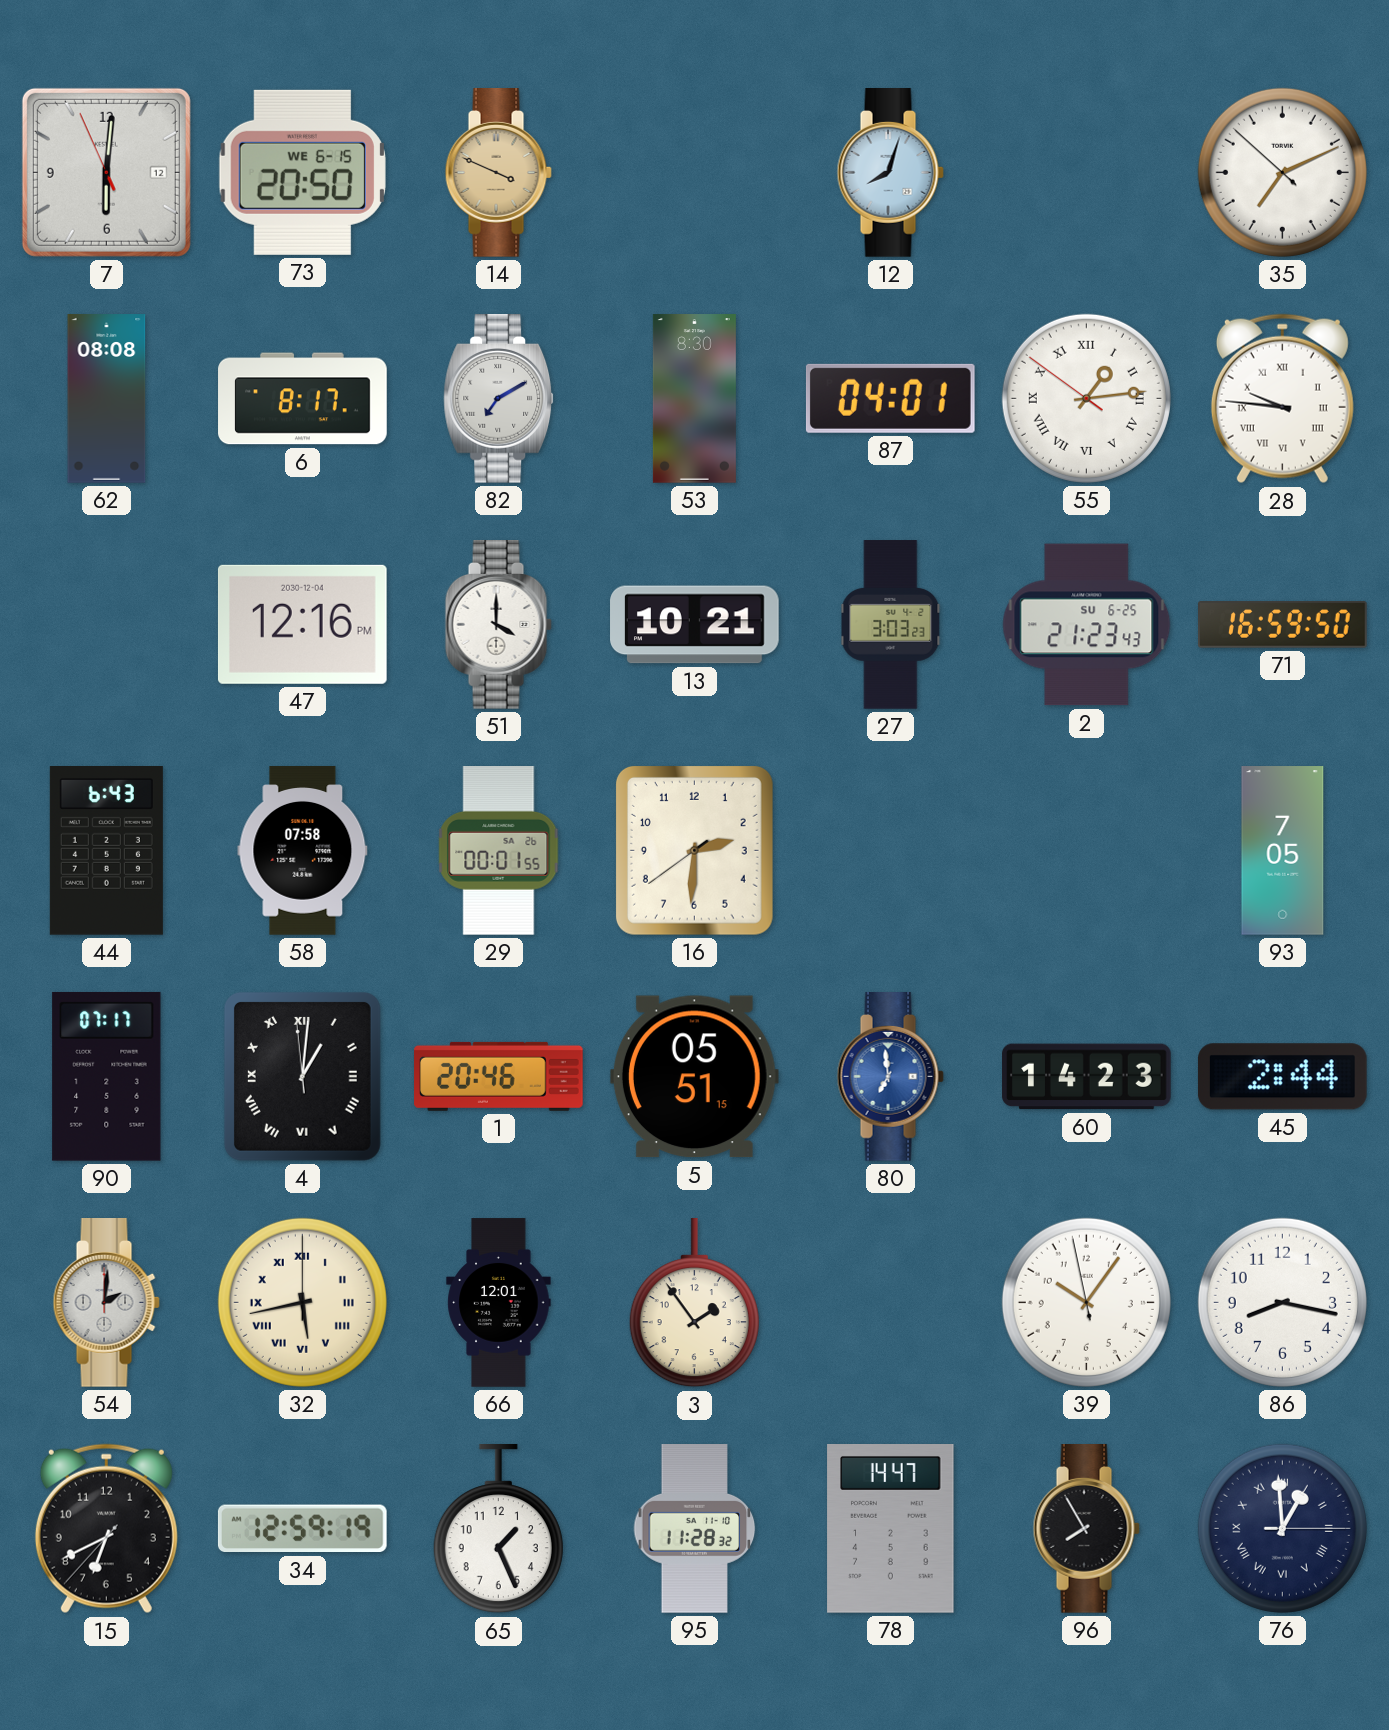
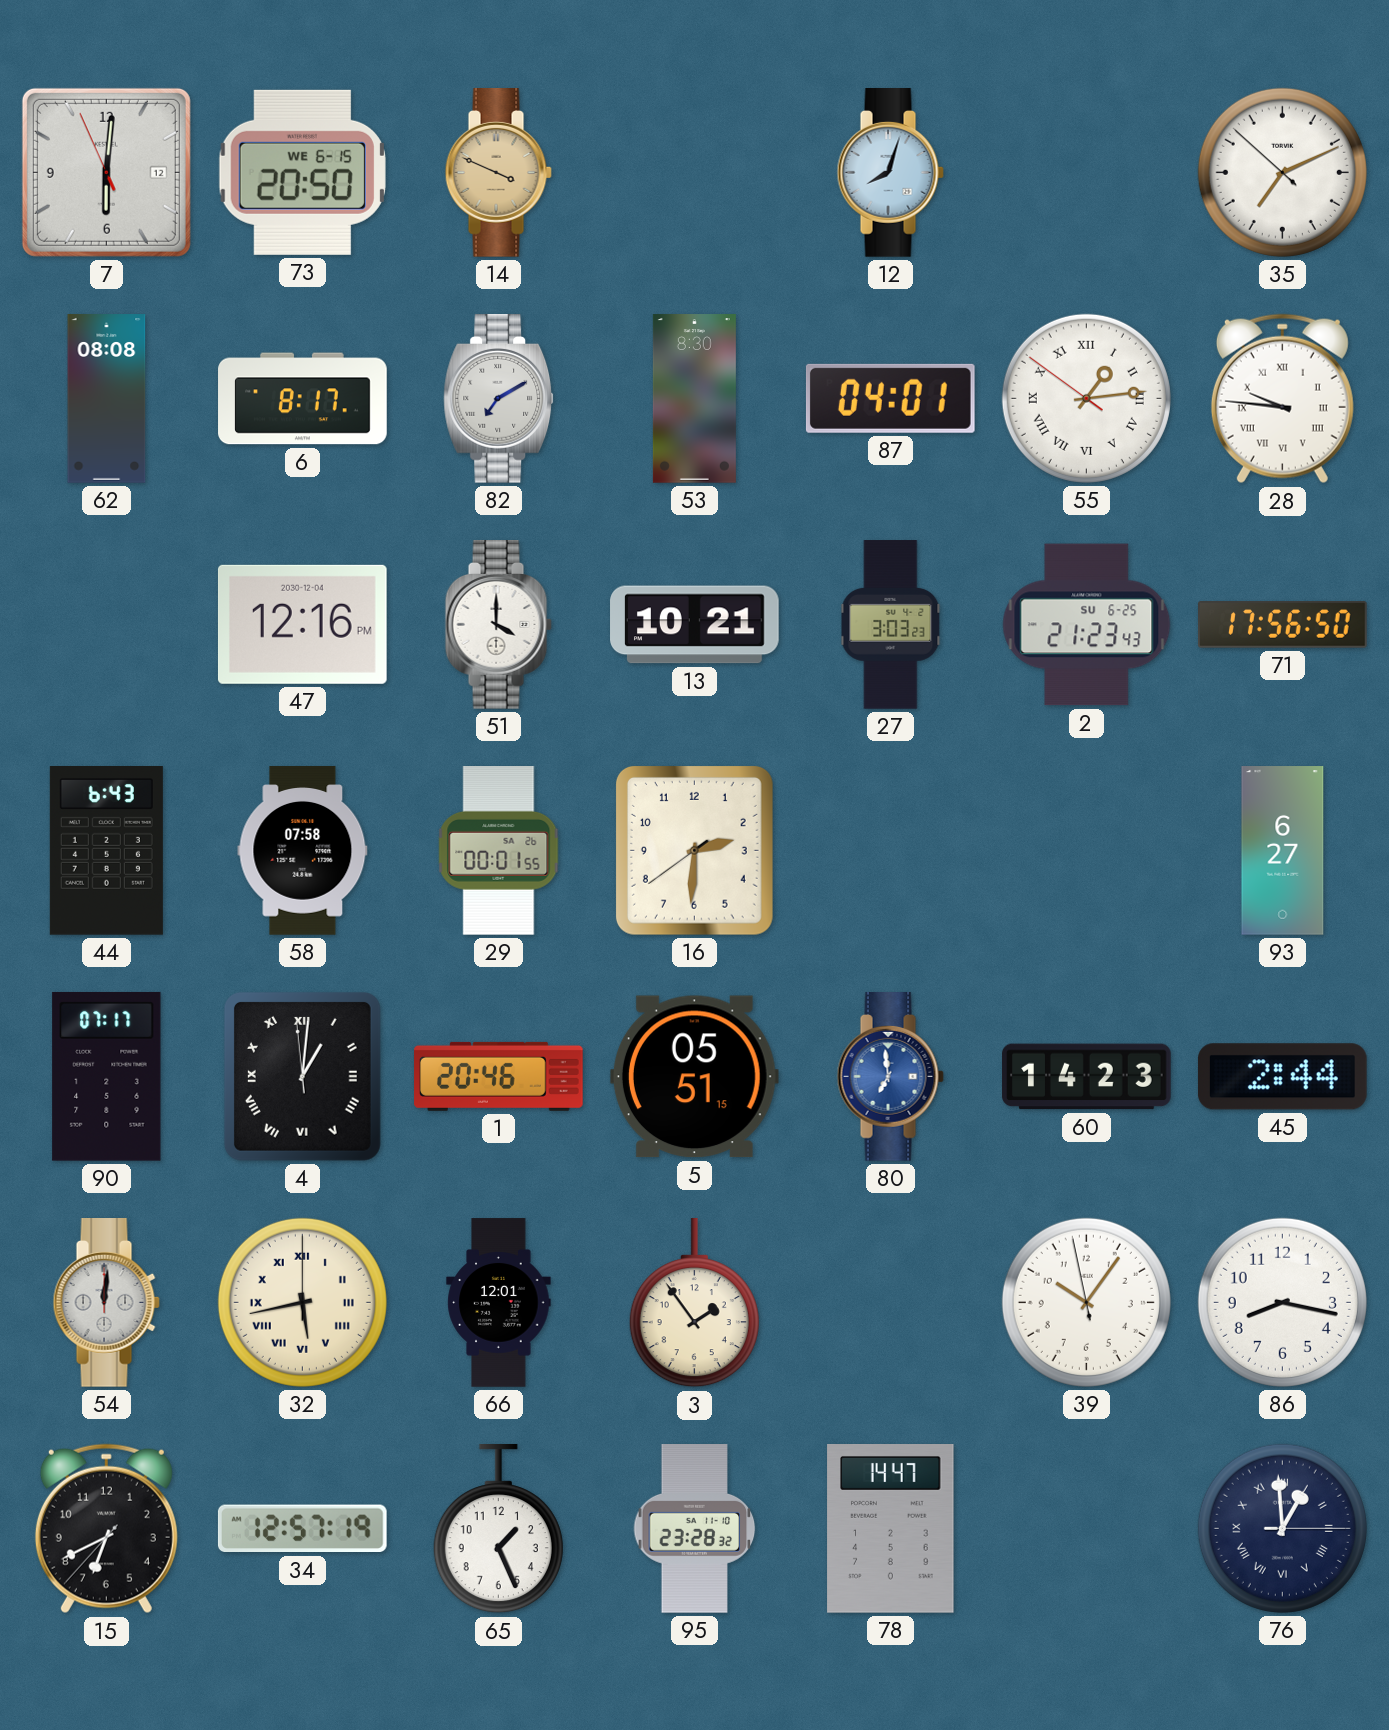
71: 16:59 -> 17:56
93: 7:05 -> 6:27
54: 2:01 -> 12:01
34: 12:59 -> 12:57
95: 11:28 -> 23:28
96: 7:55 -> none
